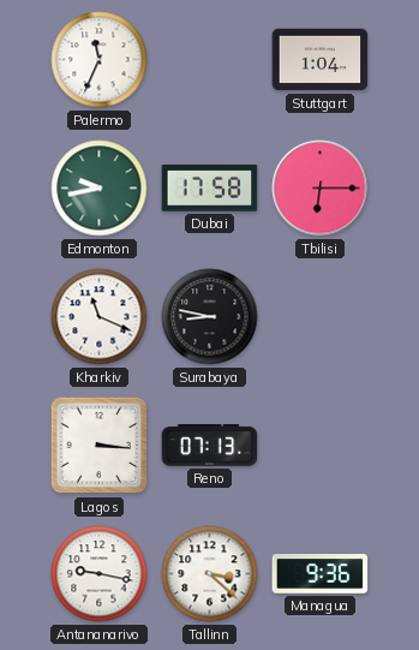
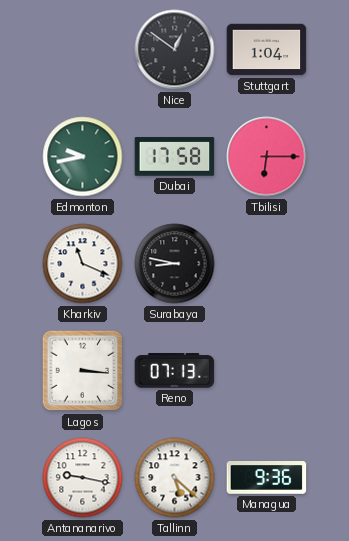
Palermo: 11:34 -> none
Nice: none -> 12:51
Tallinn: 3:22 -> 5:22
